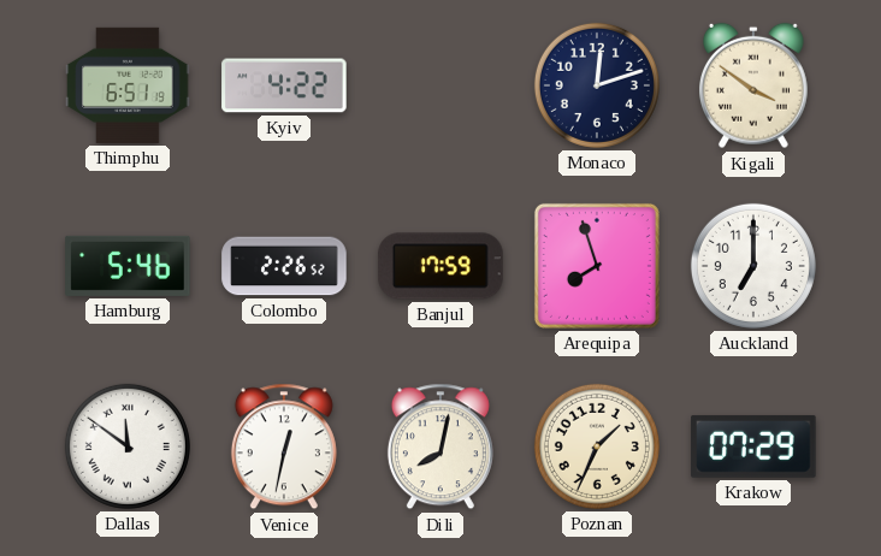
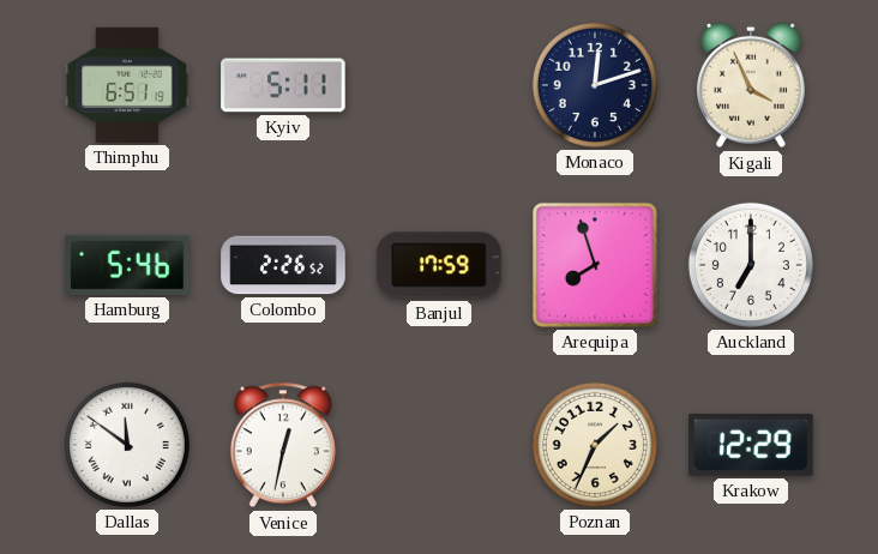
Kyiv: 4:22 -> 5:11
Kigali: 3:51 -> 3:56
Dili: 8:02 -> none
Krakow: 07:29 -> 12:29
